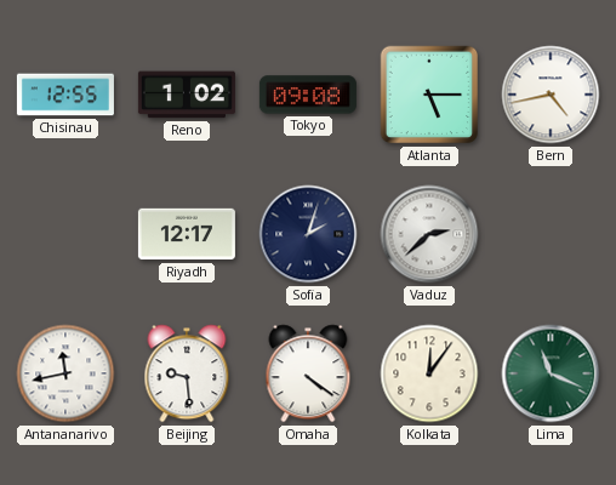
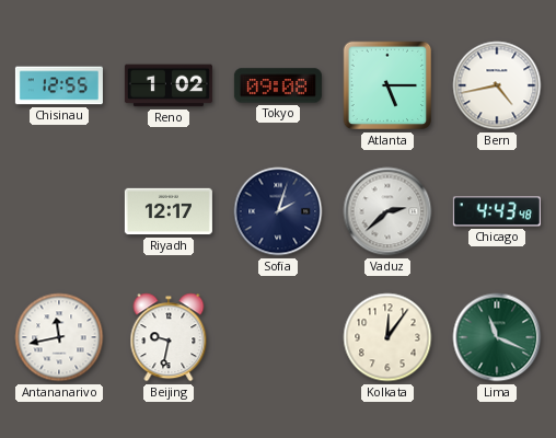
Chicago: none -> 4:43
Beijing: 9:29 -> 9:32
Omaha: 4:21 -> none
